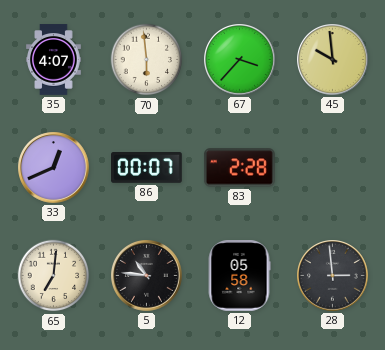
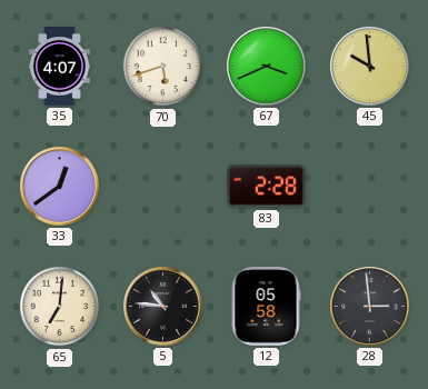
70: 5:59 -> 5:42
67: 3:37 -> 3:41
33: 12:41 -> 12:39
86: 00:07 -> none
